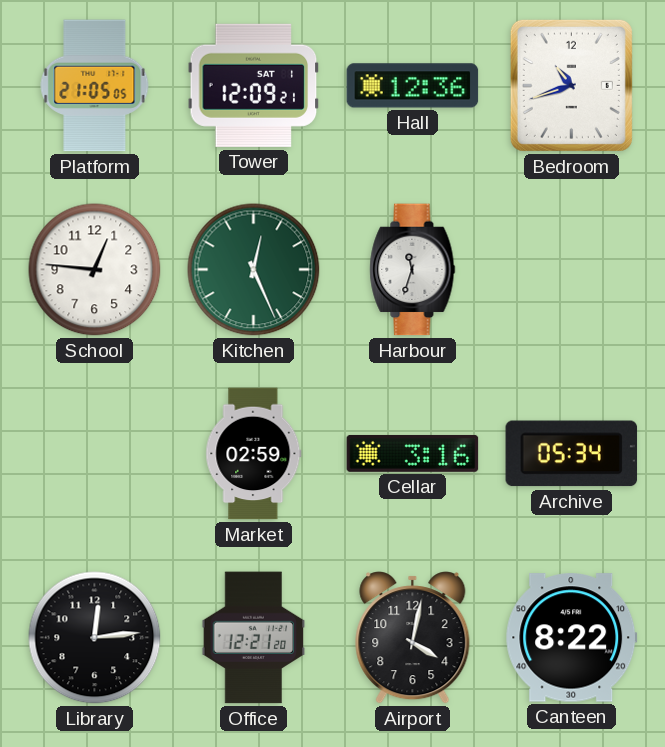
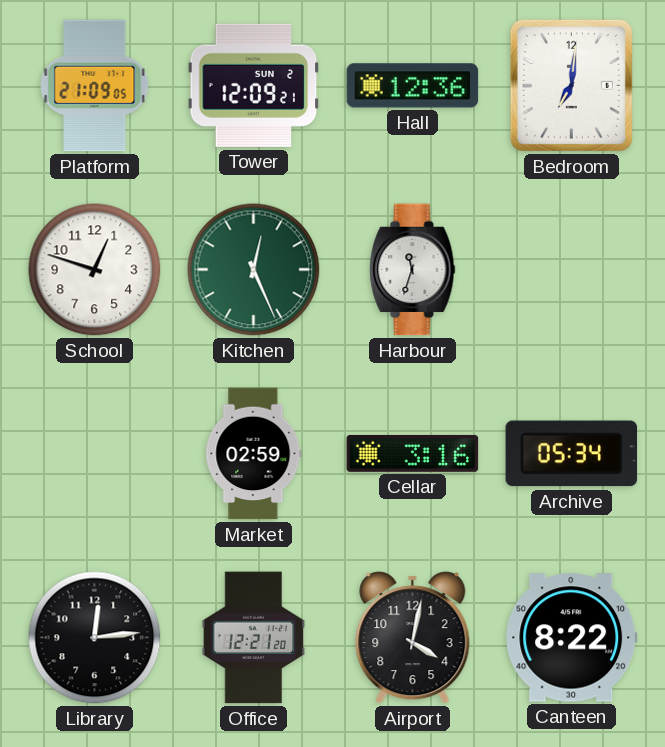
Platform: 21:05 -> 21:09
Tower date: SAT 1 -> SUN 2
Bedroom: 10:42 -> 7:01
School: 12:46 -> 12:48
